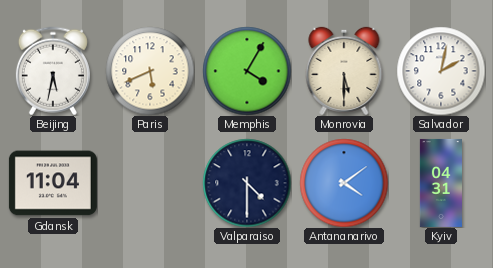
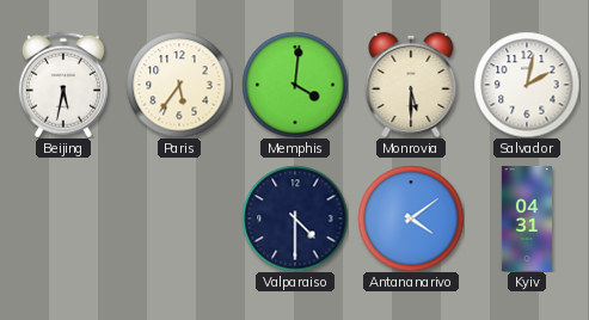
Paris: 5:41 -> 5:36
Memphis: 4:05 -> 4:01
Gdansk: 11:04 -> none
